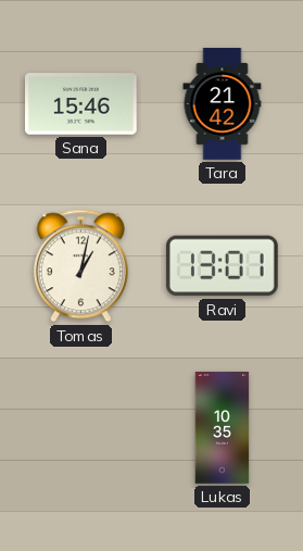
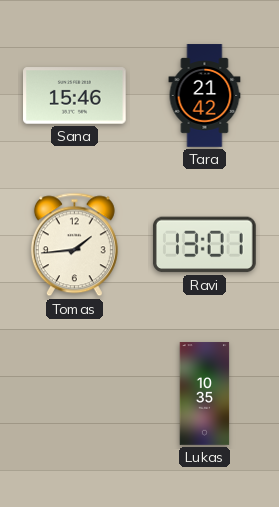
Tomas: 1:02 -> 1:44
